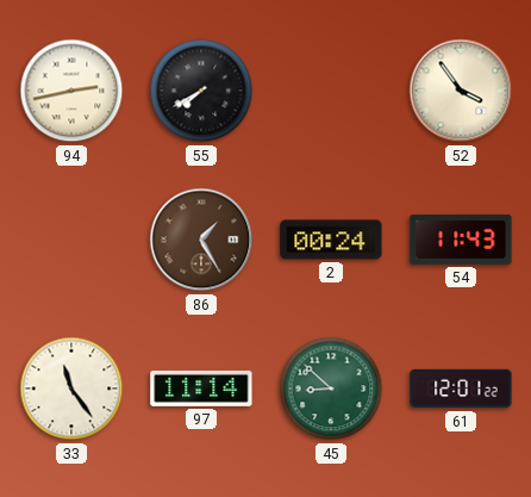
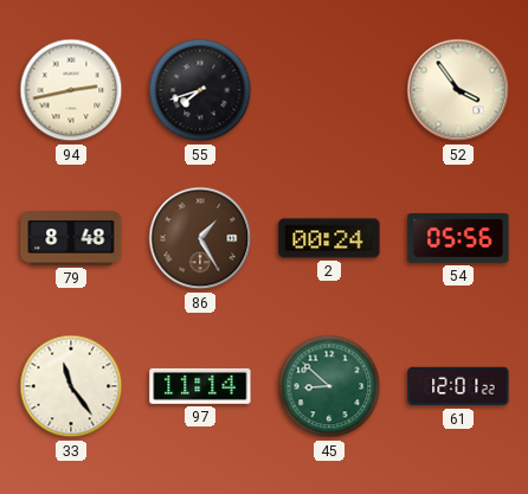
55: 7:40 -> 7:42
79: none -> 8:48
54: 11:43 -> 05:56
